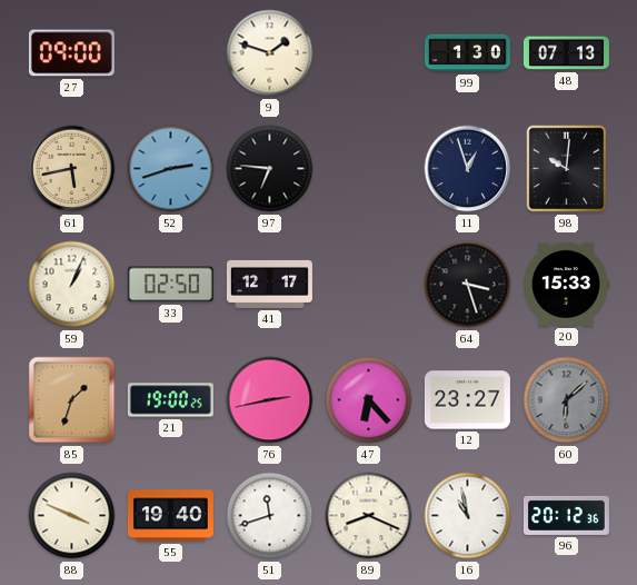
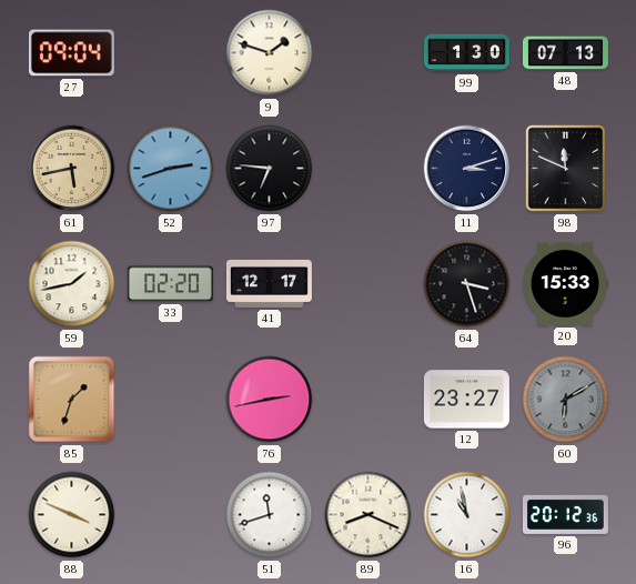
27: 09:00 -> 09:04
11: 12:57 -> 3:12
98: 10:01 -> 11:49
59: 1:04 -> 1:43
33: 02:50 -> 02:20
21: 19:00 -> none
47: 6:23 -> none
60: 6:08 -> 6:10
55: 19:40 -> none
